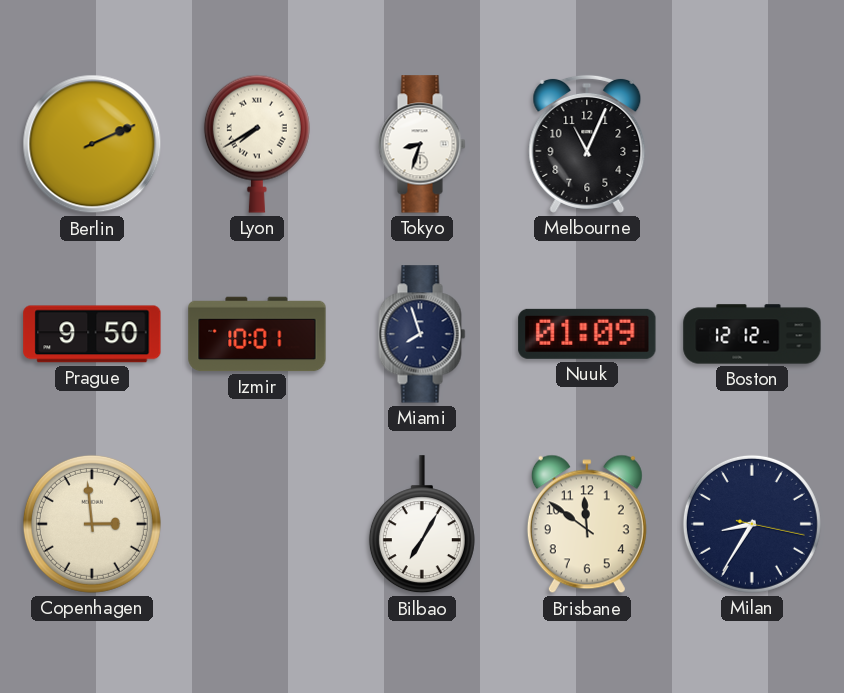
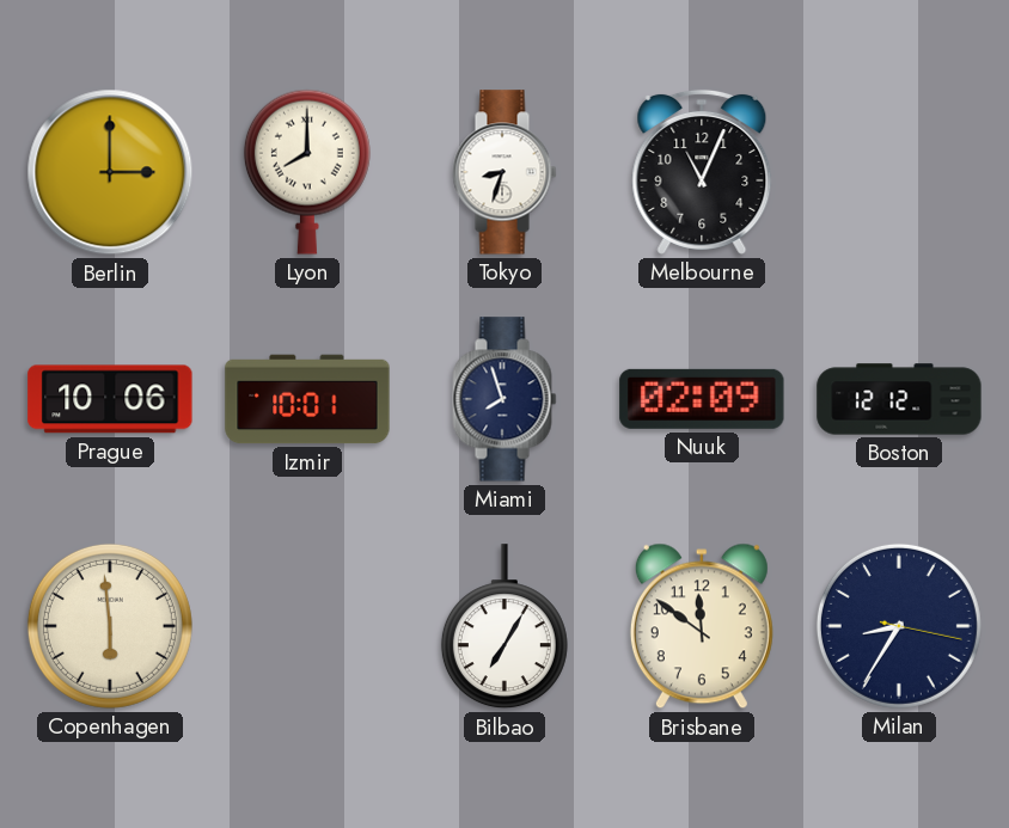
Berlin: 2:11 -> 3:00
Lyon: 7:40 -> 8:00
Prague: 9:50 -> 10:06
Nuuk: 01:09 -> 02:09
Copenhagen: 2:59 -> 5:59
